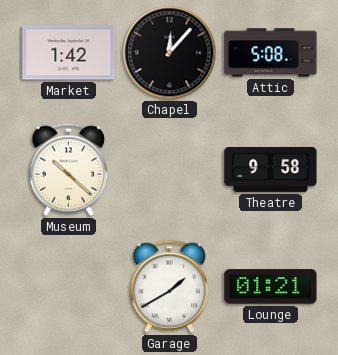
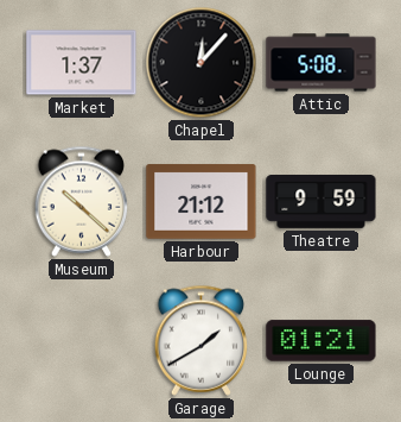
Market: 1:42 -> 1:37
Harbour: none -> 21:12
Theatre: 9:58 -> 9:59
